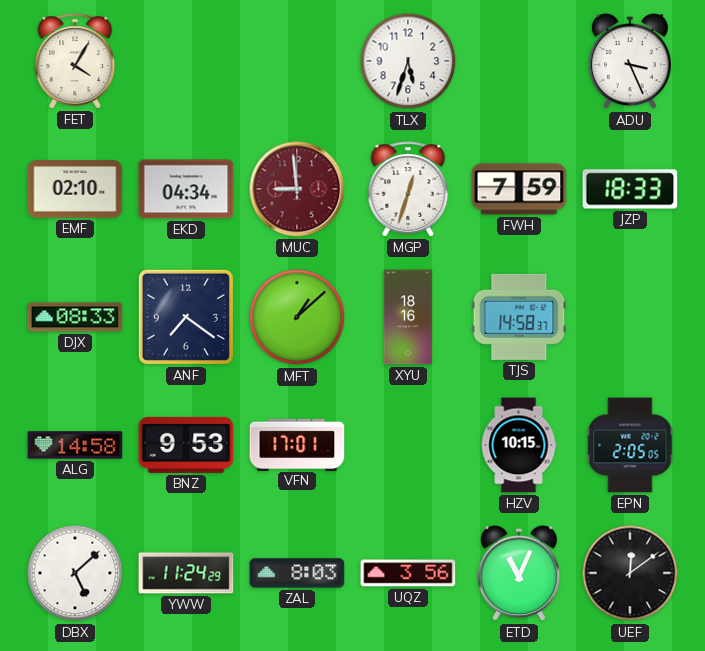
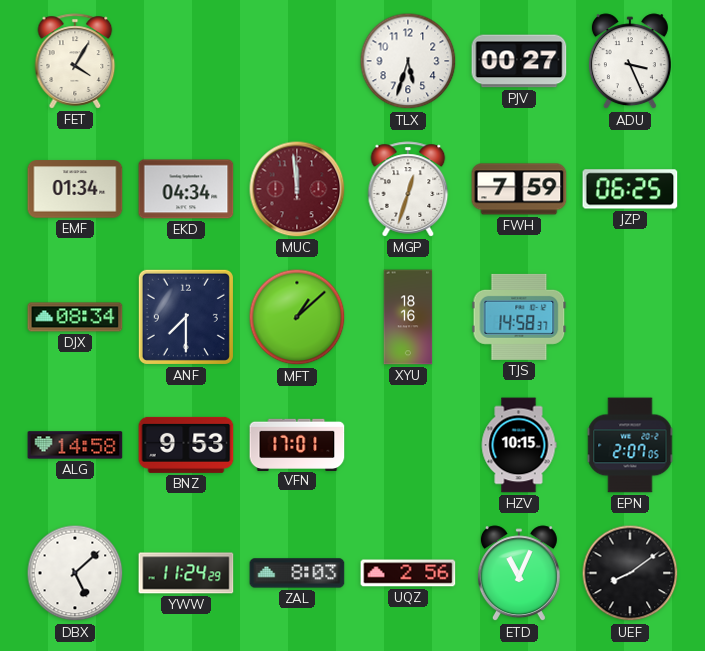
PJV: none -> 00:27
EMF: 02:10 -> 01:34
MUC: 8:59 -> 11:59
JZP: 18:33 -> 06:25
DJX: 08:33 -> 08:34
ANF: 7:21 -> 7:30
EPN: 2:05 -> 2:07
UQZ: 3:56 -> 2:56
UEF: 12:09 -> 8:09
